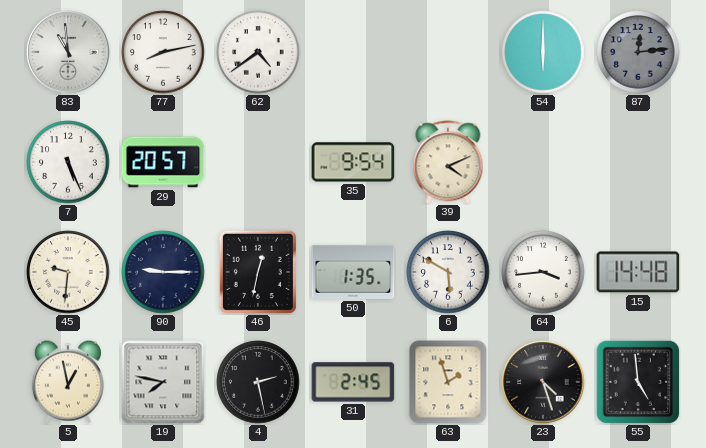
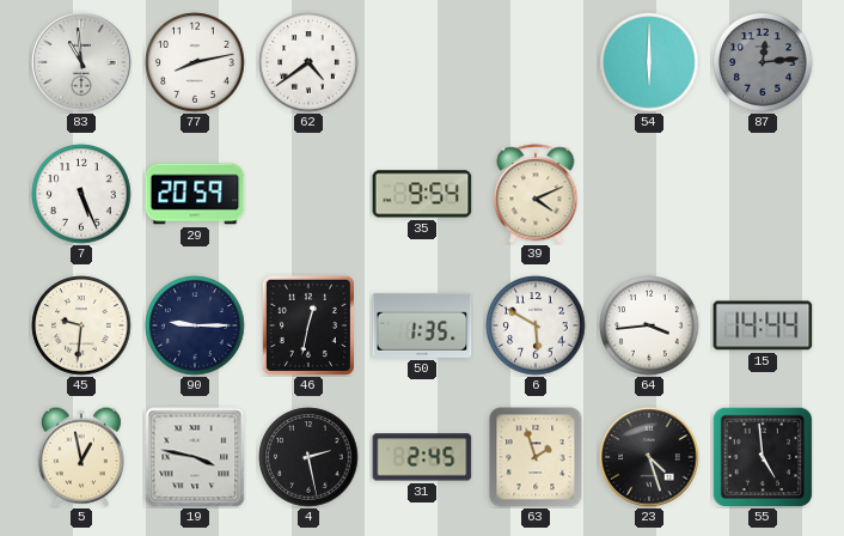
29: 20:57 -> 20:59
15: 14:48 -> 14:44
19: 7:47 -> 3:47
